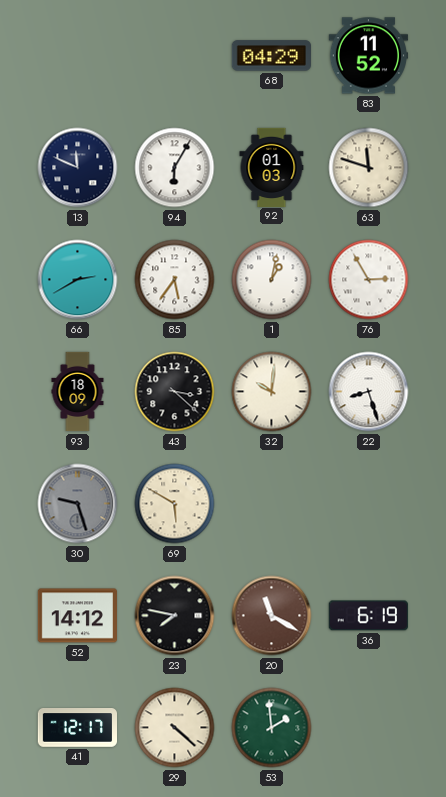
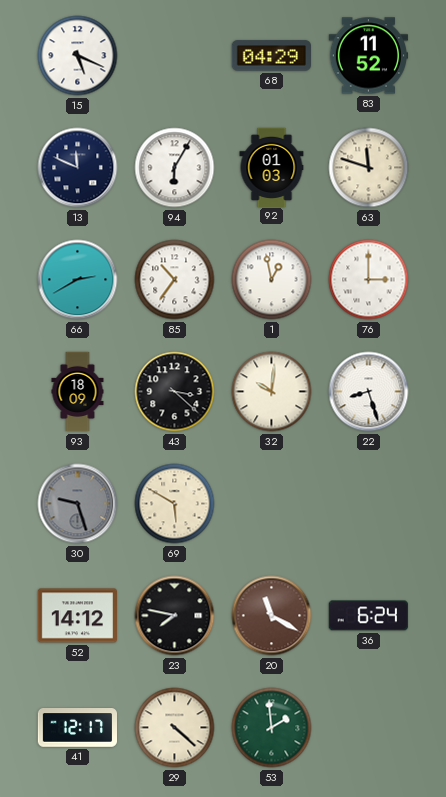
15: none -> 5:19
85: 5:36 -> 10:36
1: 1:02 -> 12:58
76: 2:55 -> 3:00
36: 6:19 -> 6:24
